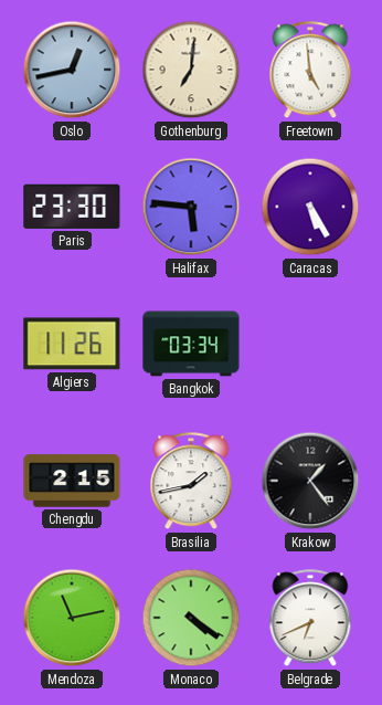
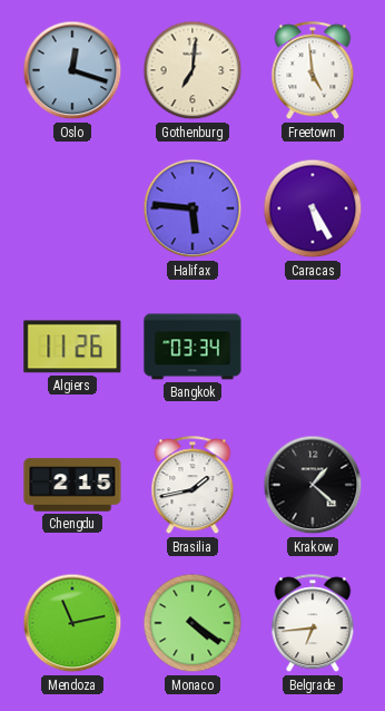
Oslo: 12:43 -> 12:18
Paris: 23:30 -> none
Krakow: 1:24 -> 1:22
Belgrade: 6:41 -> 6:44
